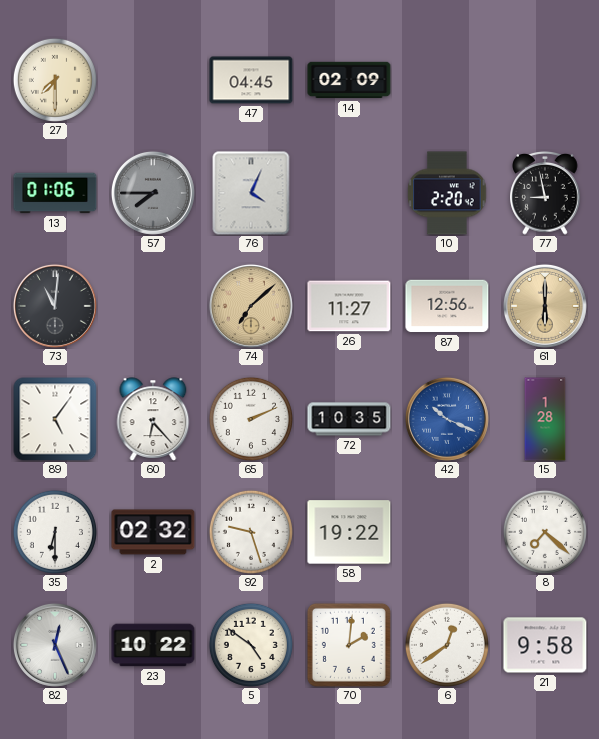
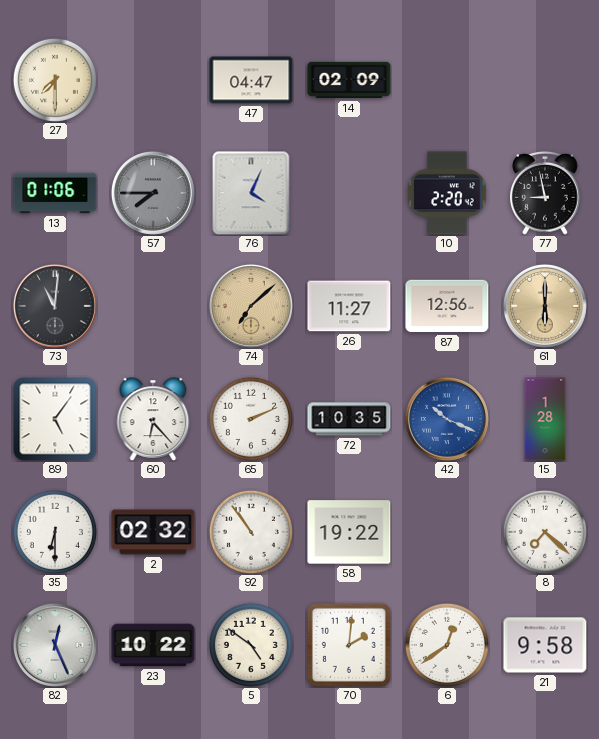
47: 04:45 -> 04:47
92: 9:27 -> 10:54
